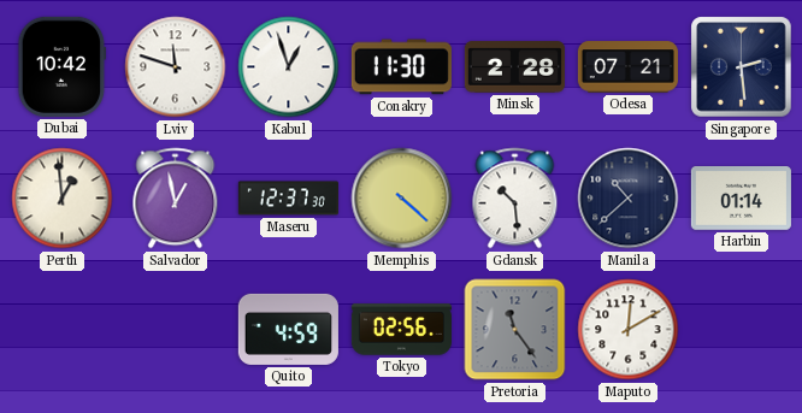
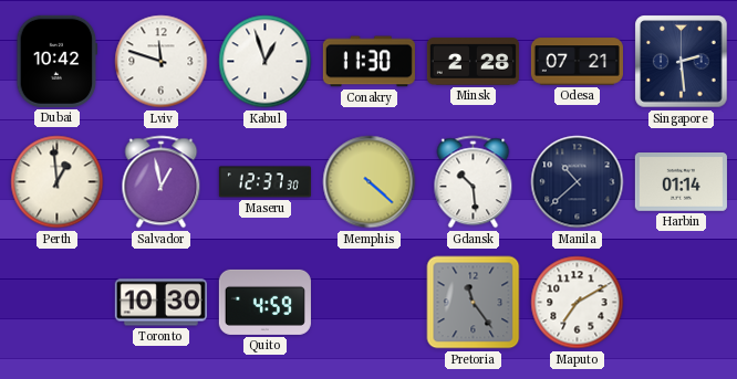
Toronto: none -> 10:30
Tokyo: 02:56 -> none
Maputo: 12:10 -> 7:10
